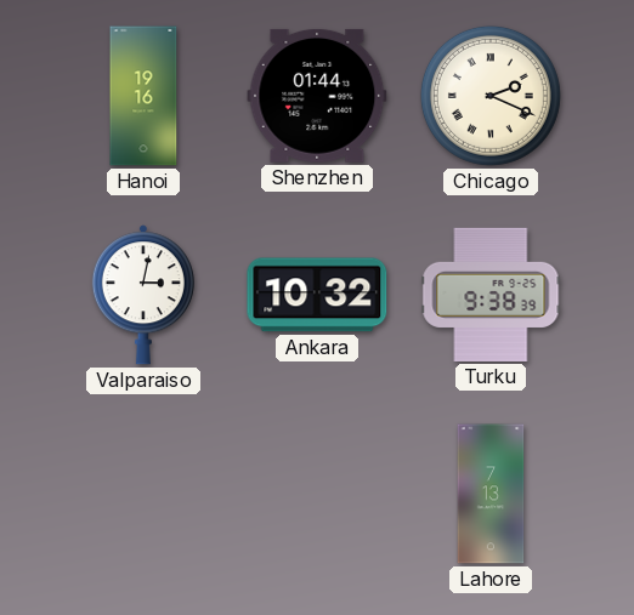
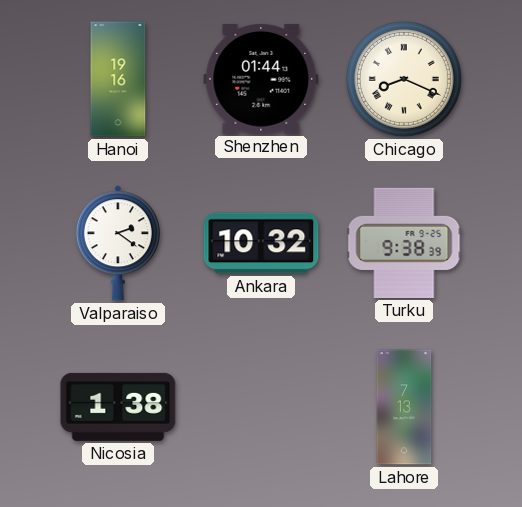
Chicago: 2:19 -> 8:19
Valparaiso: 3:02 -> 2:21
Nicosia: none -> 1:38
